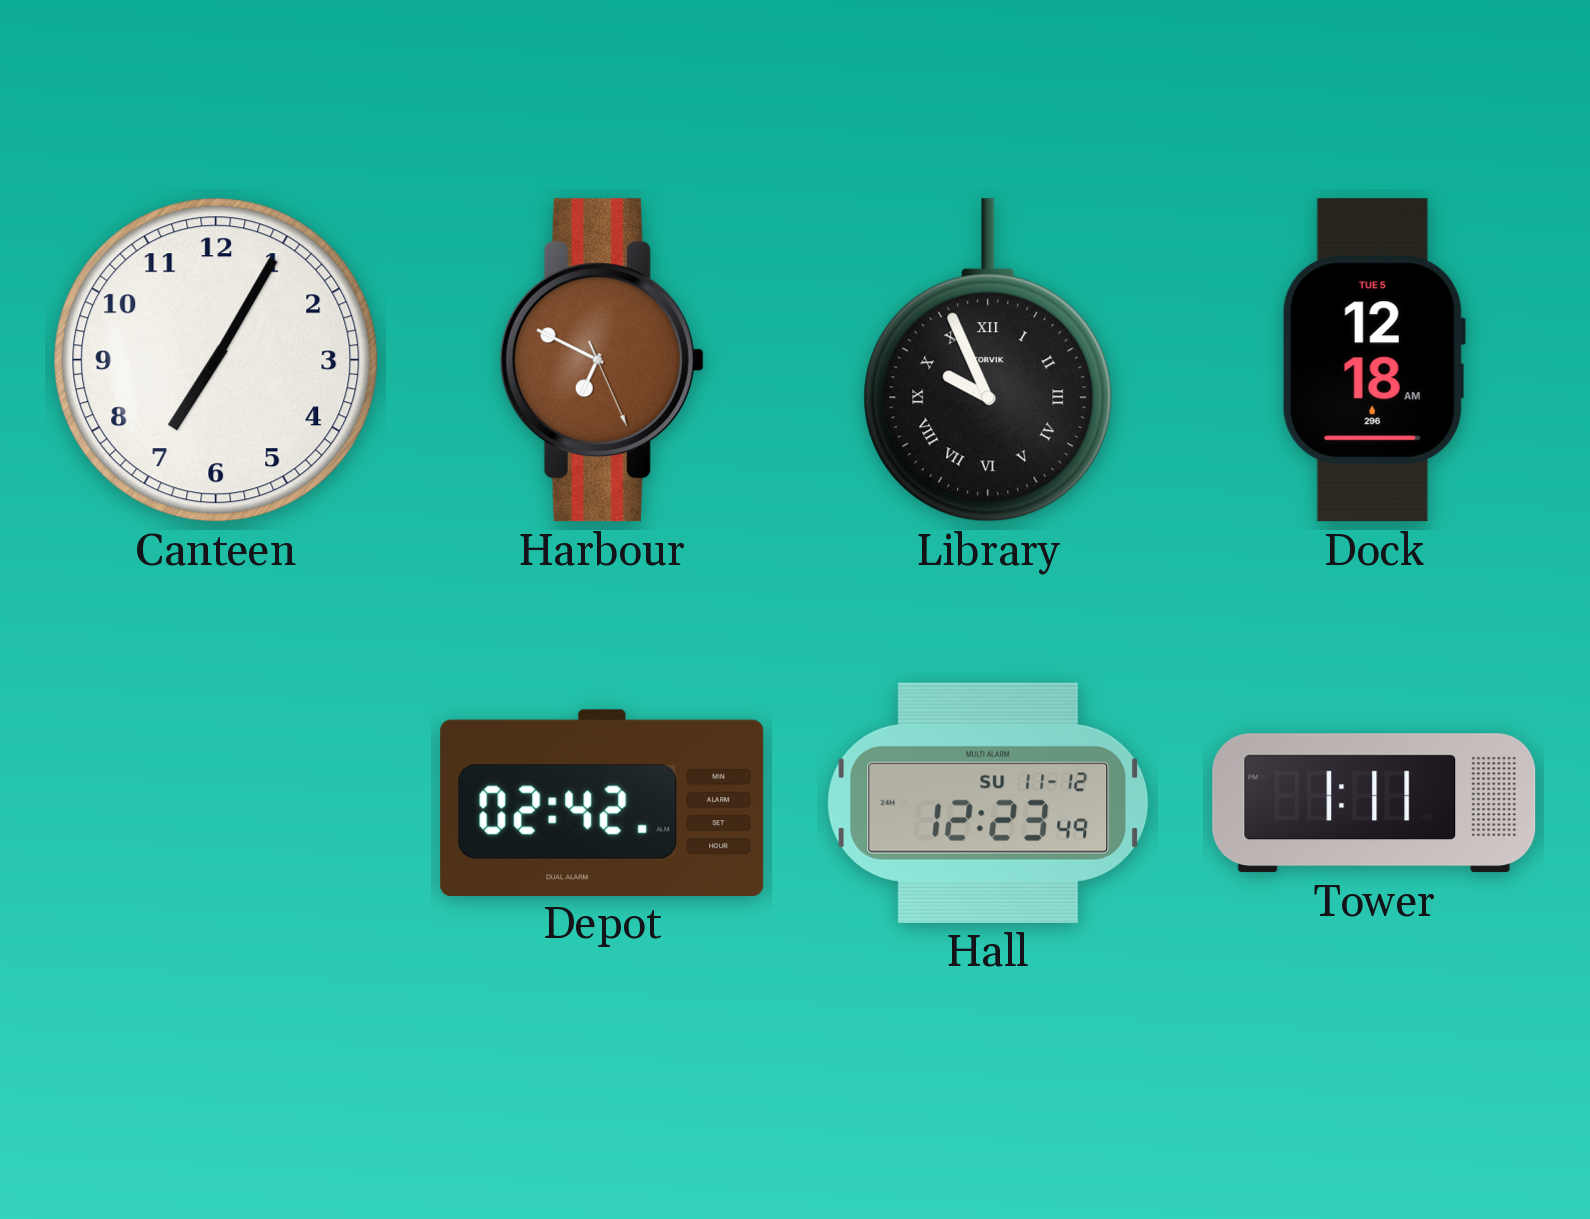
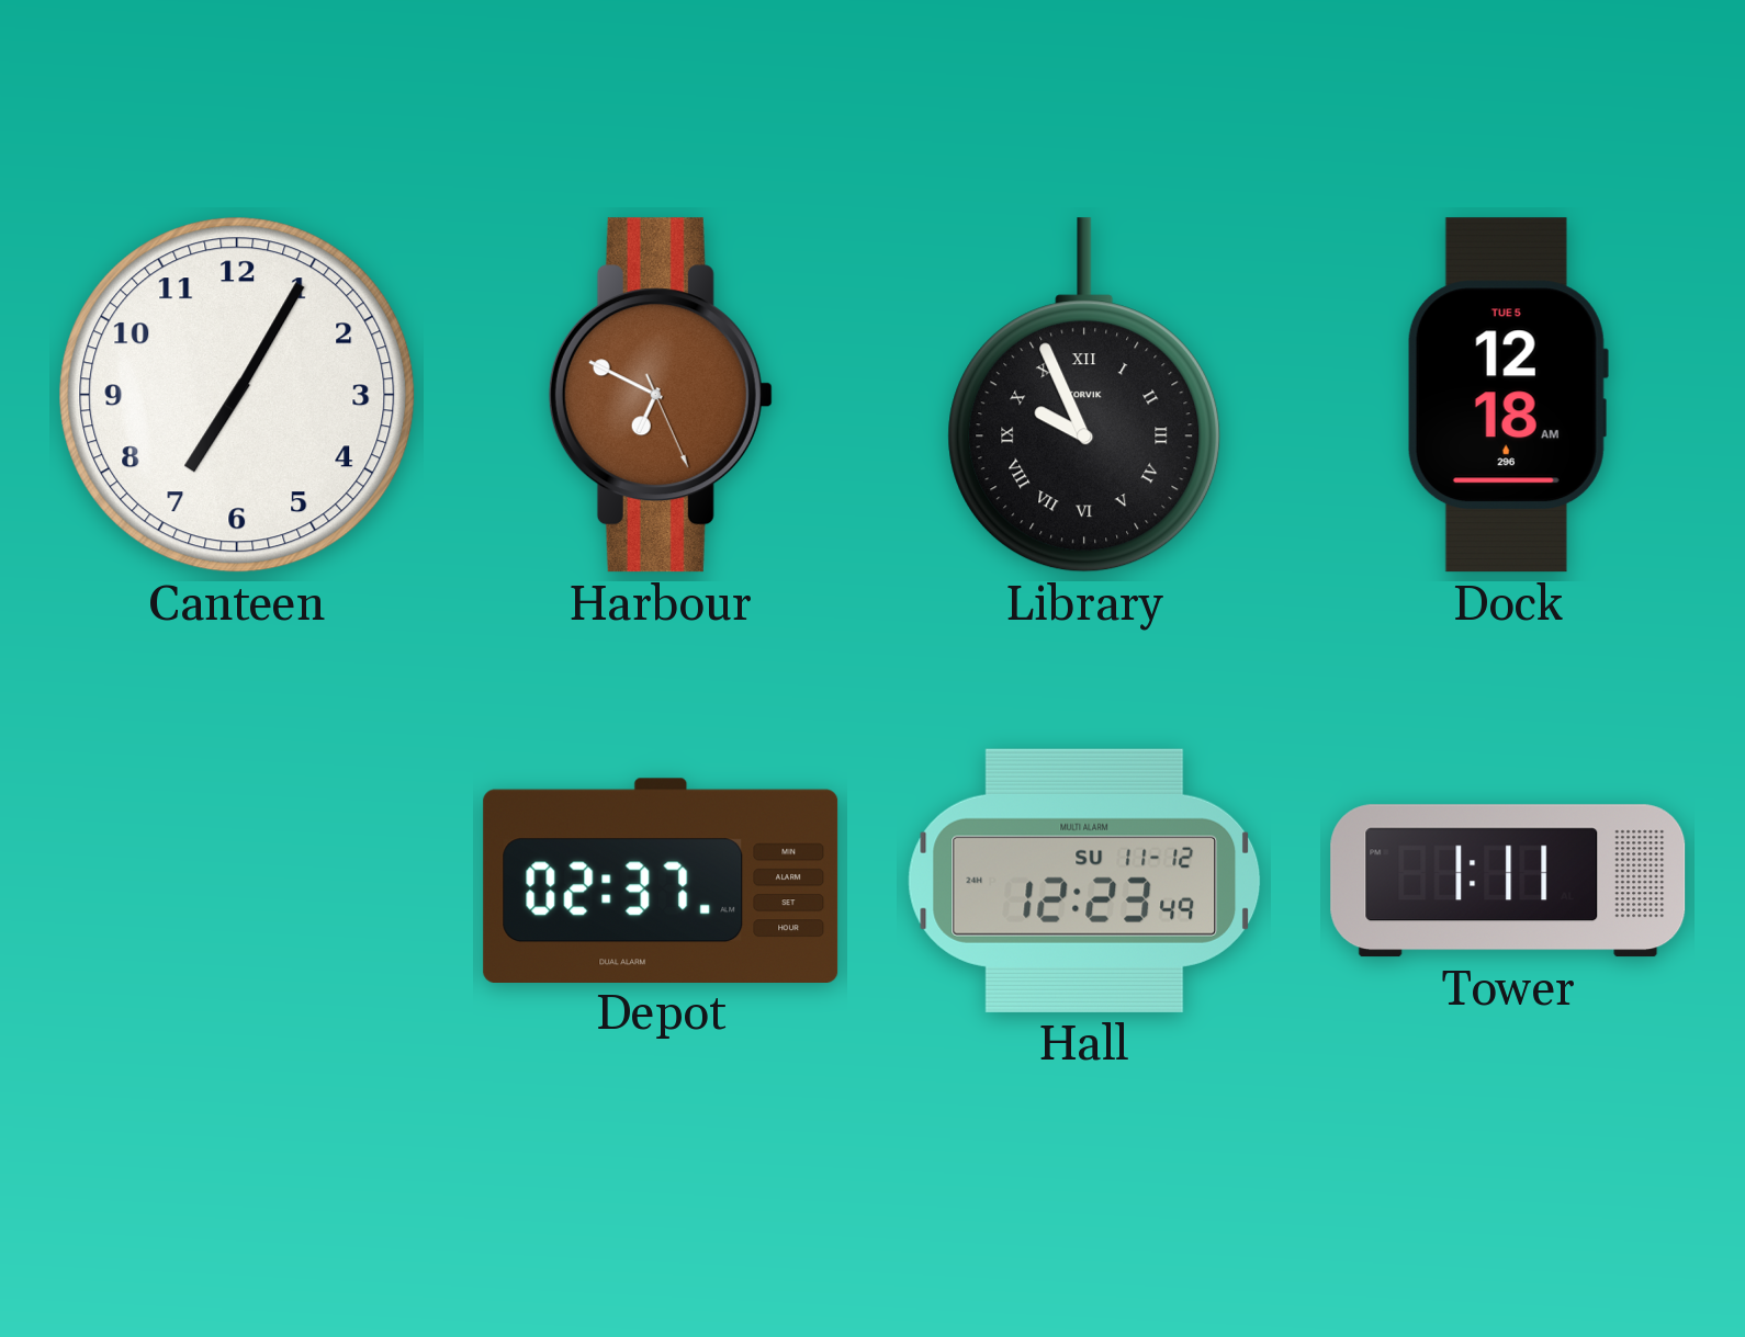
Depot: 02:42 -> 02:37
